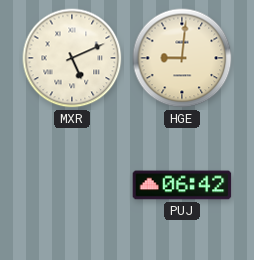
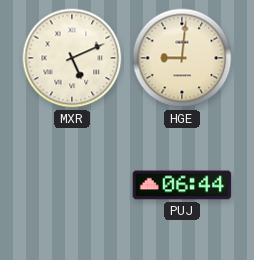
PUJ: 06:42 -> 06:44
